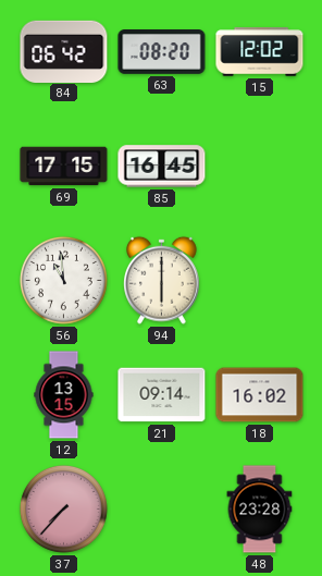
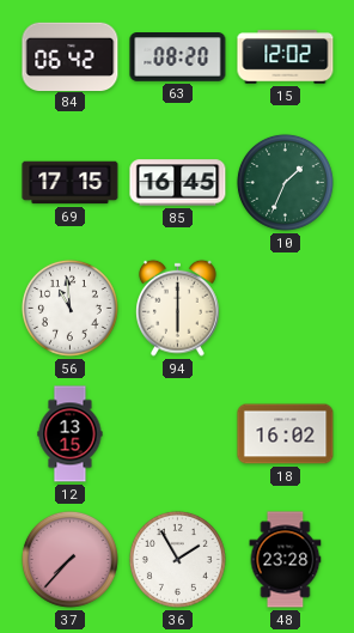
10: none -> 1:34
21: 09:14 -> none
36: none -> 1:55
